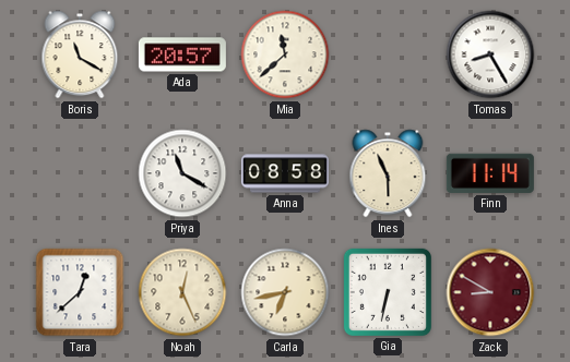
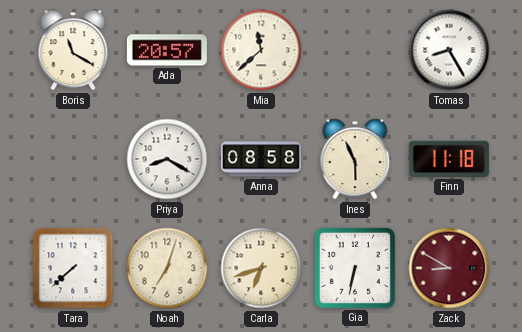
Priya: 11:20 -> 8:20
Finn: 11:14 -> 11:18
Tara: 12:38 -> 7:38
Noah: 12:26 -> 7:03
Carla: 6:43 -> 6:42
